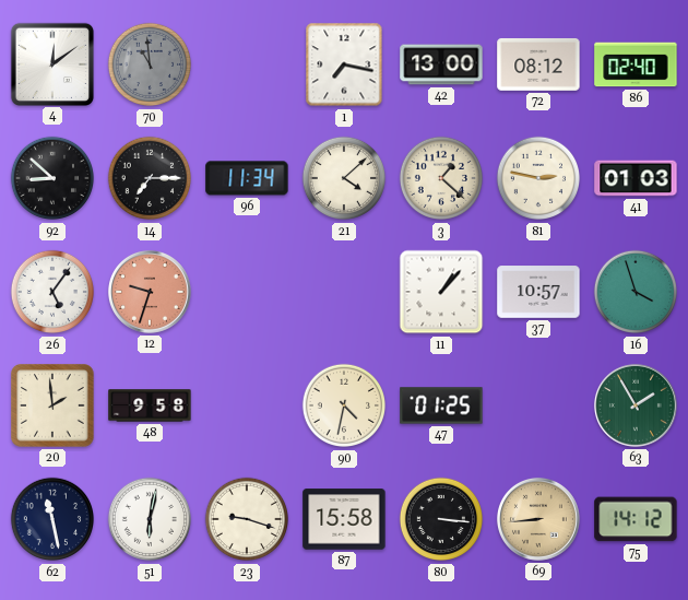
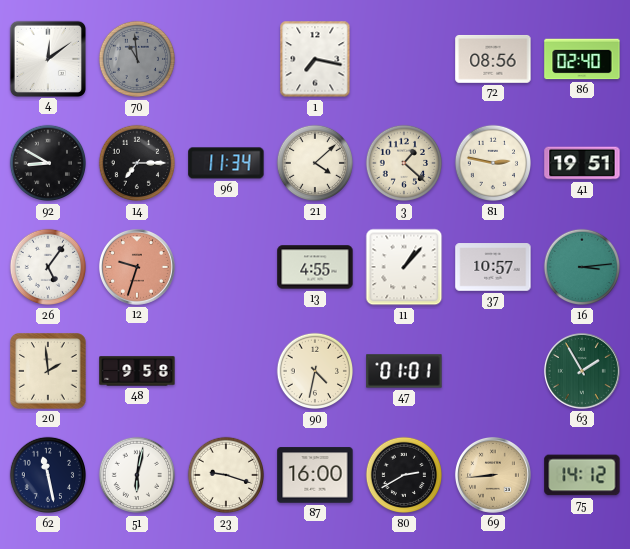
42: 13:00 -> none
72: 08:12 -> 08:56
92: 8:52 -> 8:50
41: 01:03 -> 19:51
13: none -> 4:55
16: 3:57 -> 3:14
47: 01:25 -> 01:01
87: 15:58 -> 16:00
80: 3:16 -> 2:40
